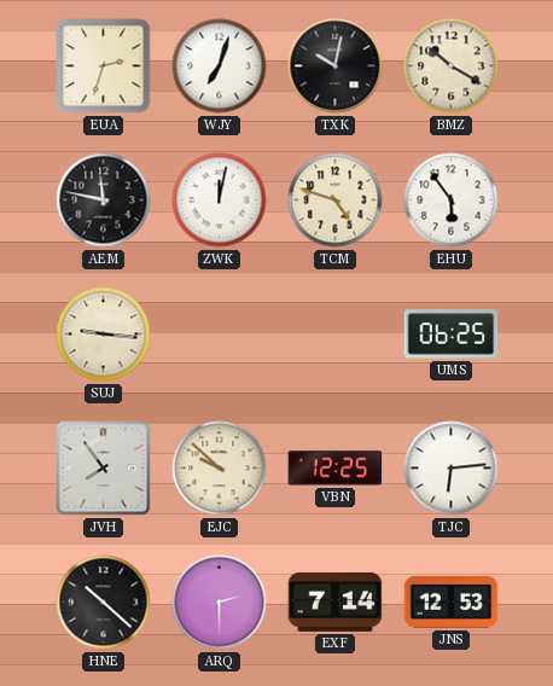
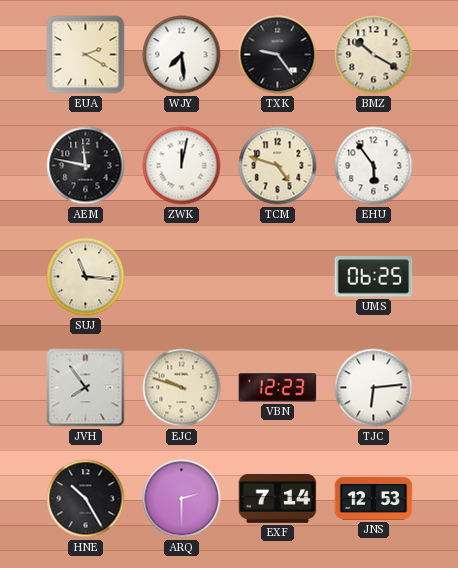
EUA: 2:33 -> 2:20
WJY: 7:03 -> 7:29
TXK: 10:02 -> 9:24
SUJ: 9:16 -> 11:16
EJC: 9:52 -> 9:48
VBN: 12:25 -> 12:23
HNE: 10:22 -> 10:25
